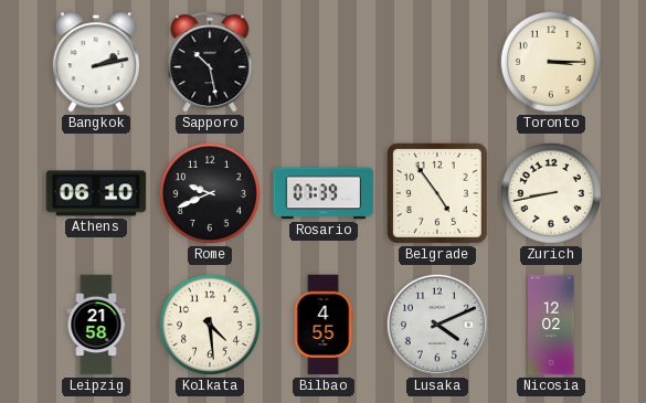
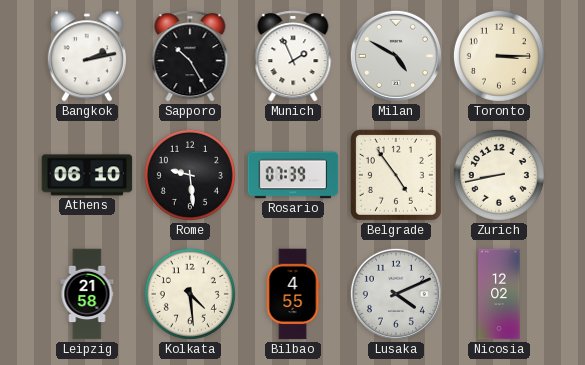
Sapporo: 10:28 -> 10:25
Munich: none -> 1:56
Milan: none -> 4:50
Rome: 9:41 -> 9:29
